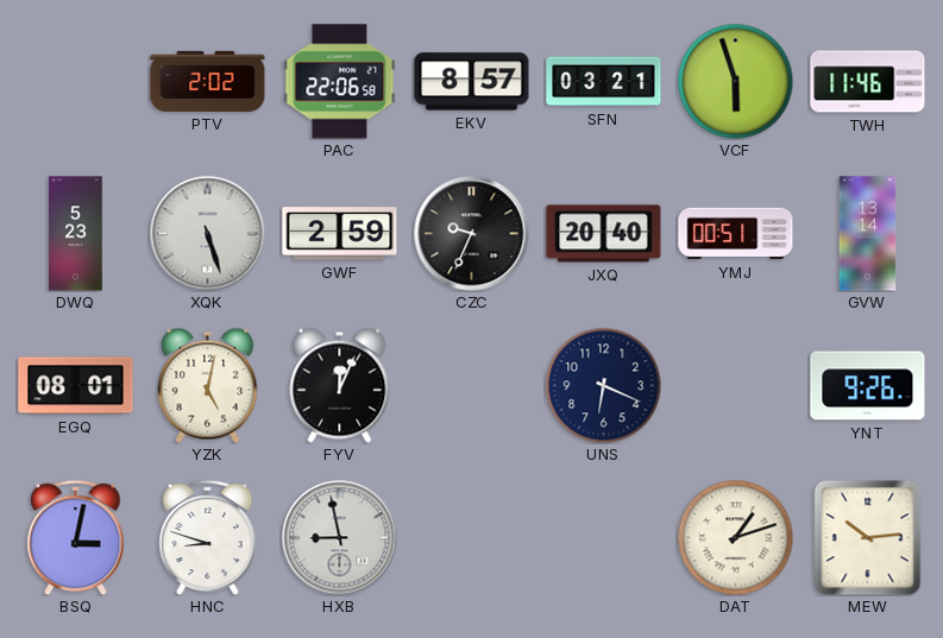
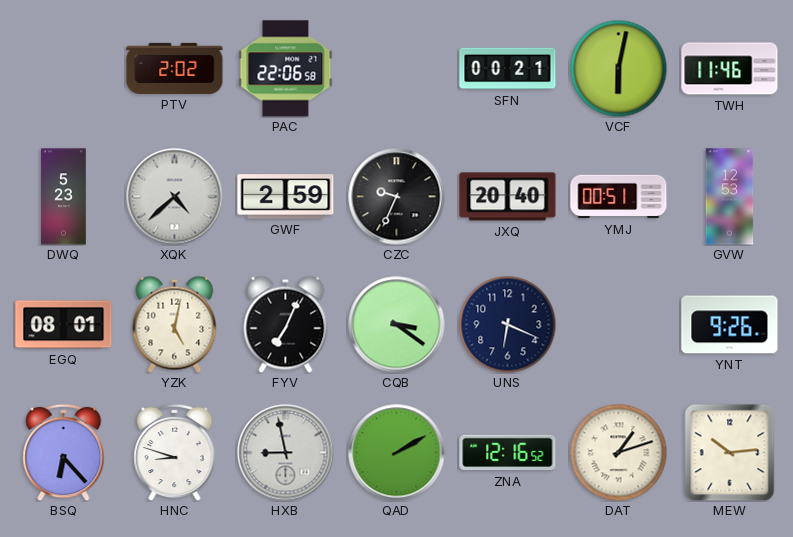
EKV: 8:57 -> none
SFN: 03:21 -> 00:21
VCF: 5:57 -> 6:02
XQK: 5:27 -> 4:38
GVW: 13:14 -> 12:53
FYV: 12:04 -> 7:04
CQB: none -> 3:21
BSQ: 3:02 -> 6:23
QAD: none -> 2:10
ZNA: none -> 12:16
